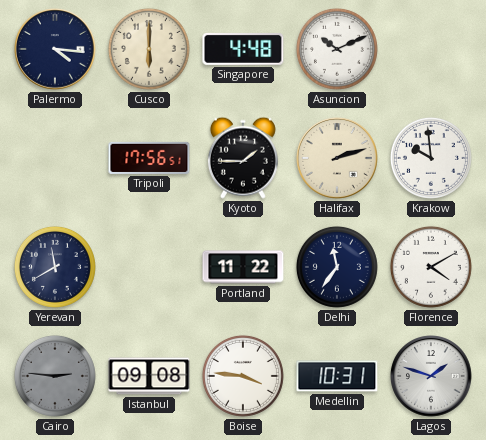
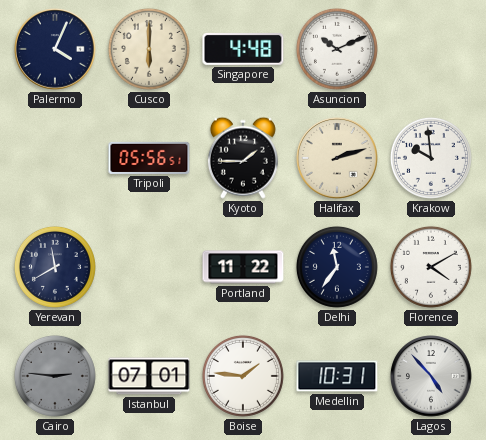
Palermo: 4:16 -> 4:04
Tripoli: 17:56 -> 05:56
Istanbul: 09:08 -> 07:01
Boise: 3:46 -> 1:46
Lagos: 1:48 -> 4:53
